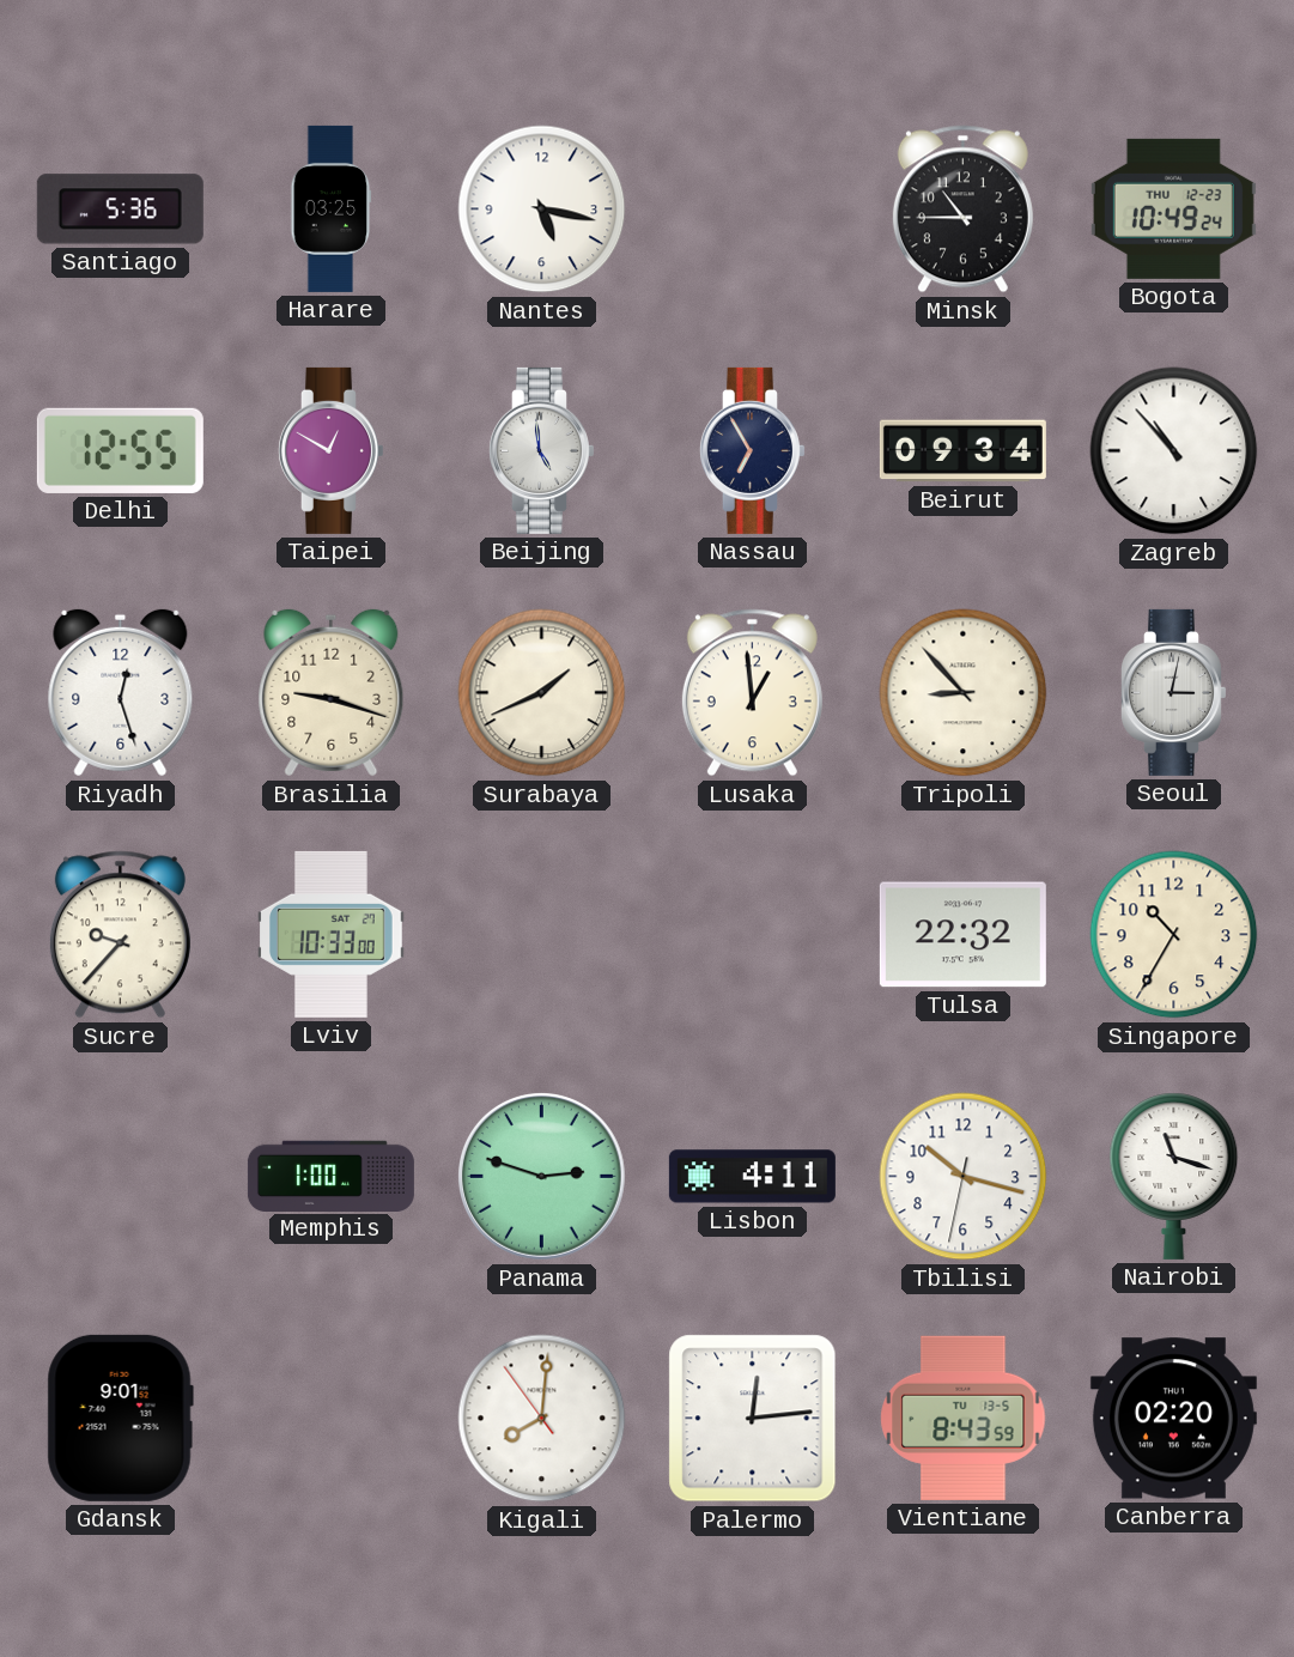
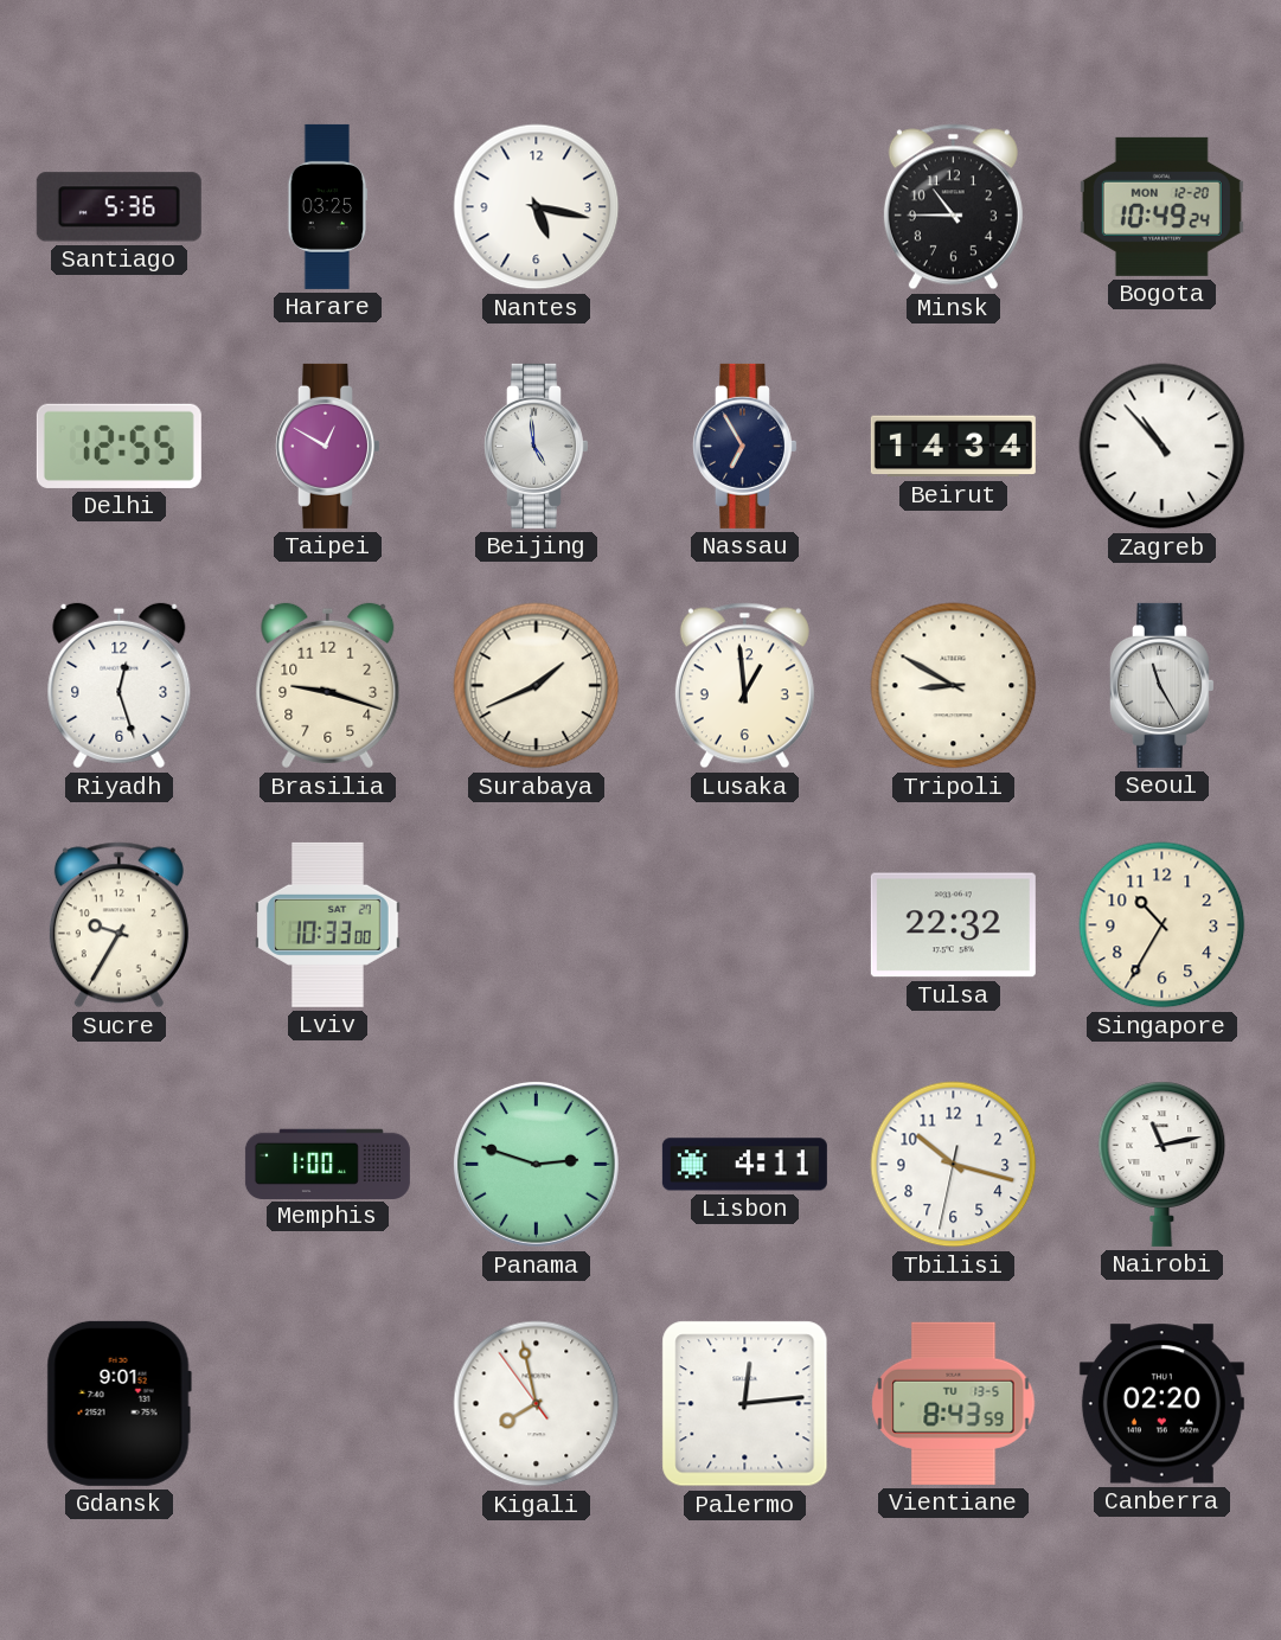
Bogota date: THU 12-23 -> MON 12-20
Beirut: 09:34 -> 14:34
Tripoli: 8:53 -> 8:50
Seoul: 3:02 -> 11:25
Sucre: 9:37 -> 9:35
Nairobi: 11:18 -> 11:13
Kigali: 8:00 -> 7:57
